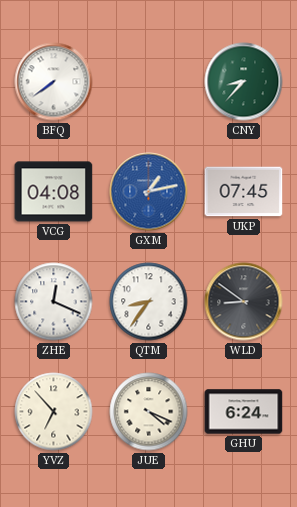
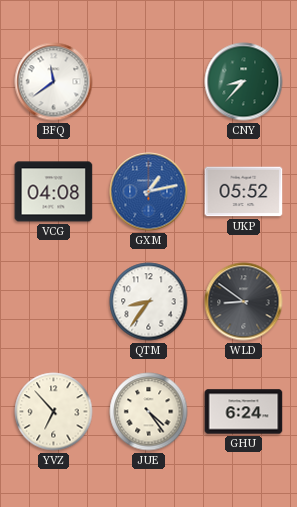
BFQ: 7:39 -> 11:39
UKP: 07:45 -> 05:52
ZHE: 12:19 -> none
JUE: 4:19 -> 4:24
